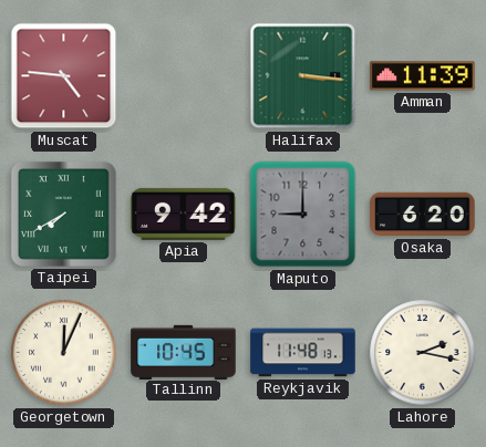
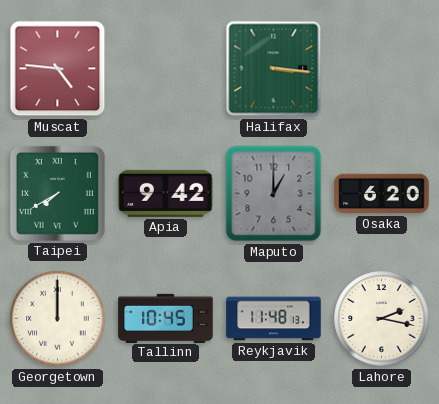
Amman: 11:39 -> none
Maputo: 9:00 -> 1:00
Georgetown: 12:04 -> 12:00
